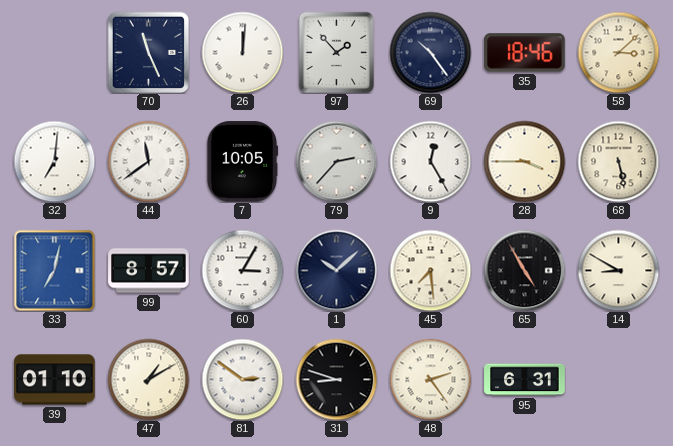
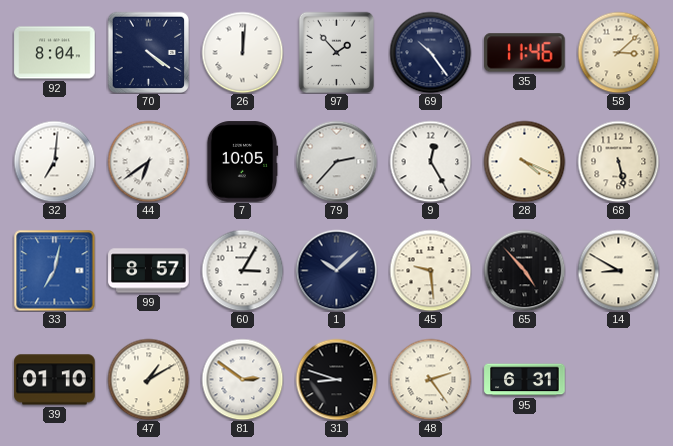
92: none -> 8:04
70: 11:26 -> 4:21
35: 18:46 -> 11:46
44: 11:39 -> 6:39
28: 3:45 -> 4:19
45: 7:29 -> 9:29
65: 4:55 -> 4:53
